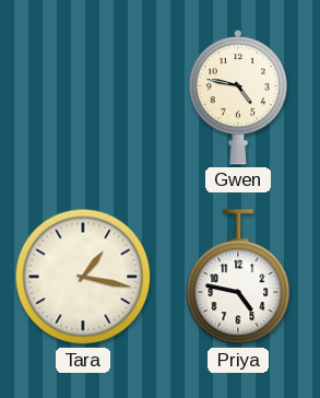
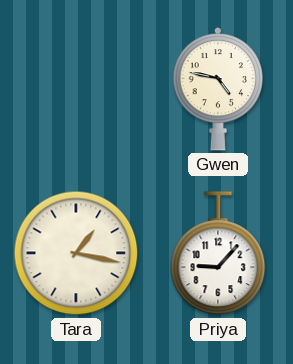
Priya: 4:47 -> 9:07
